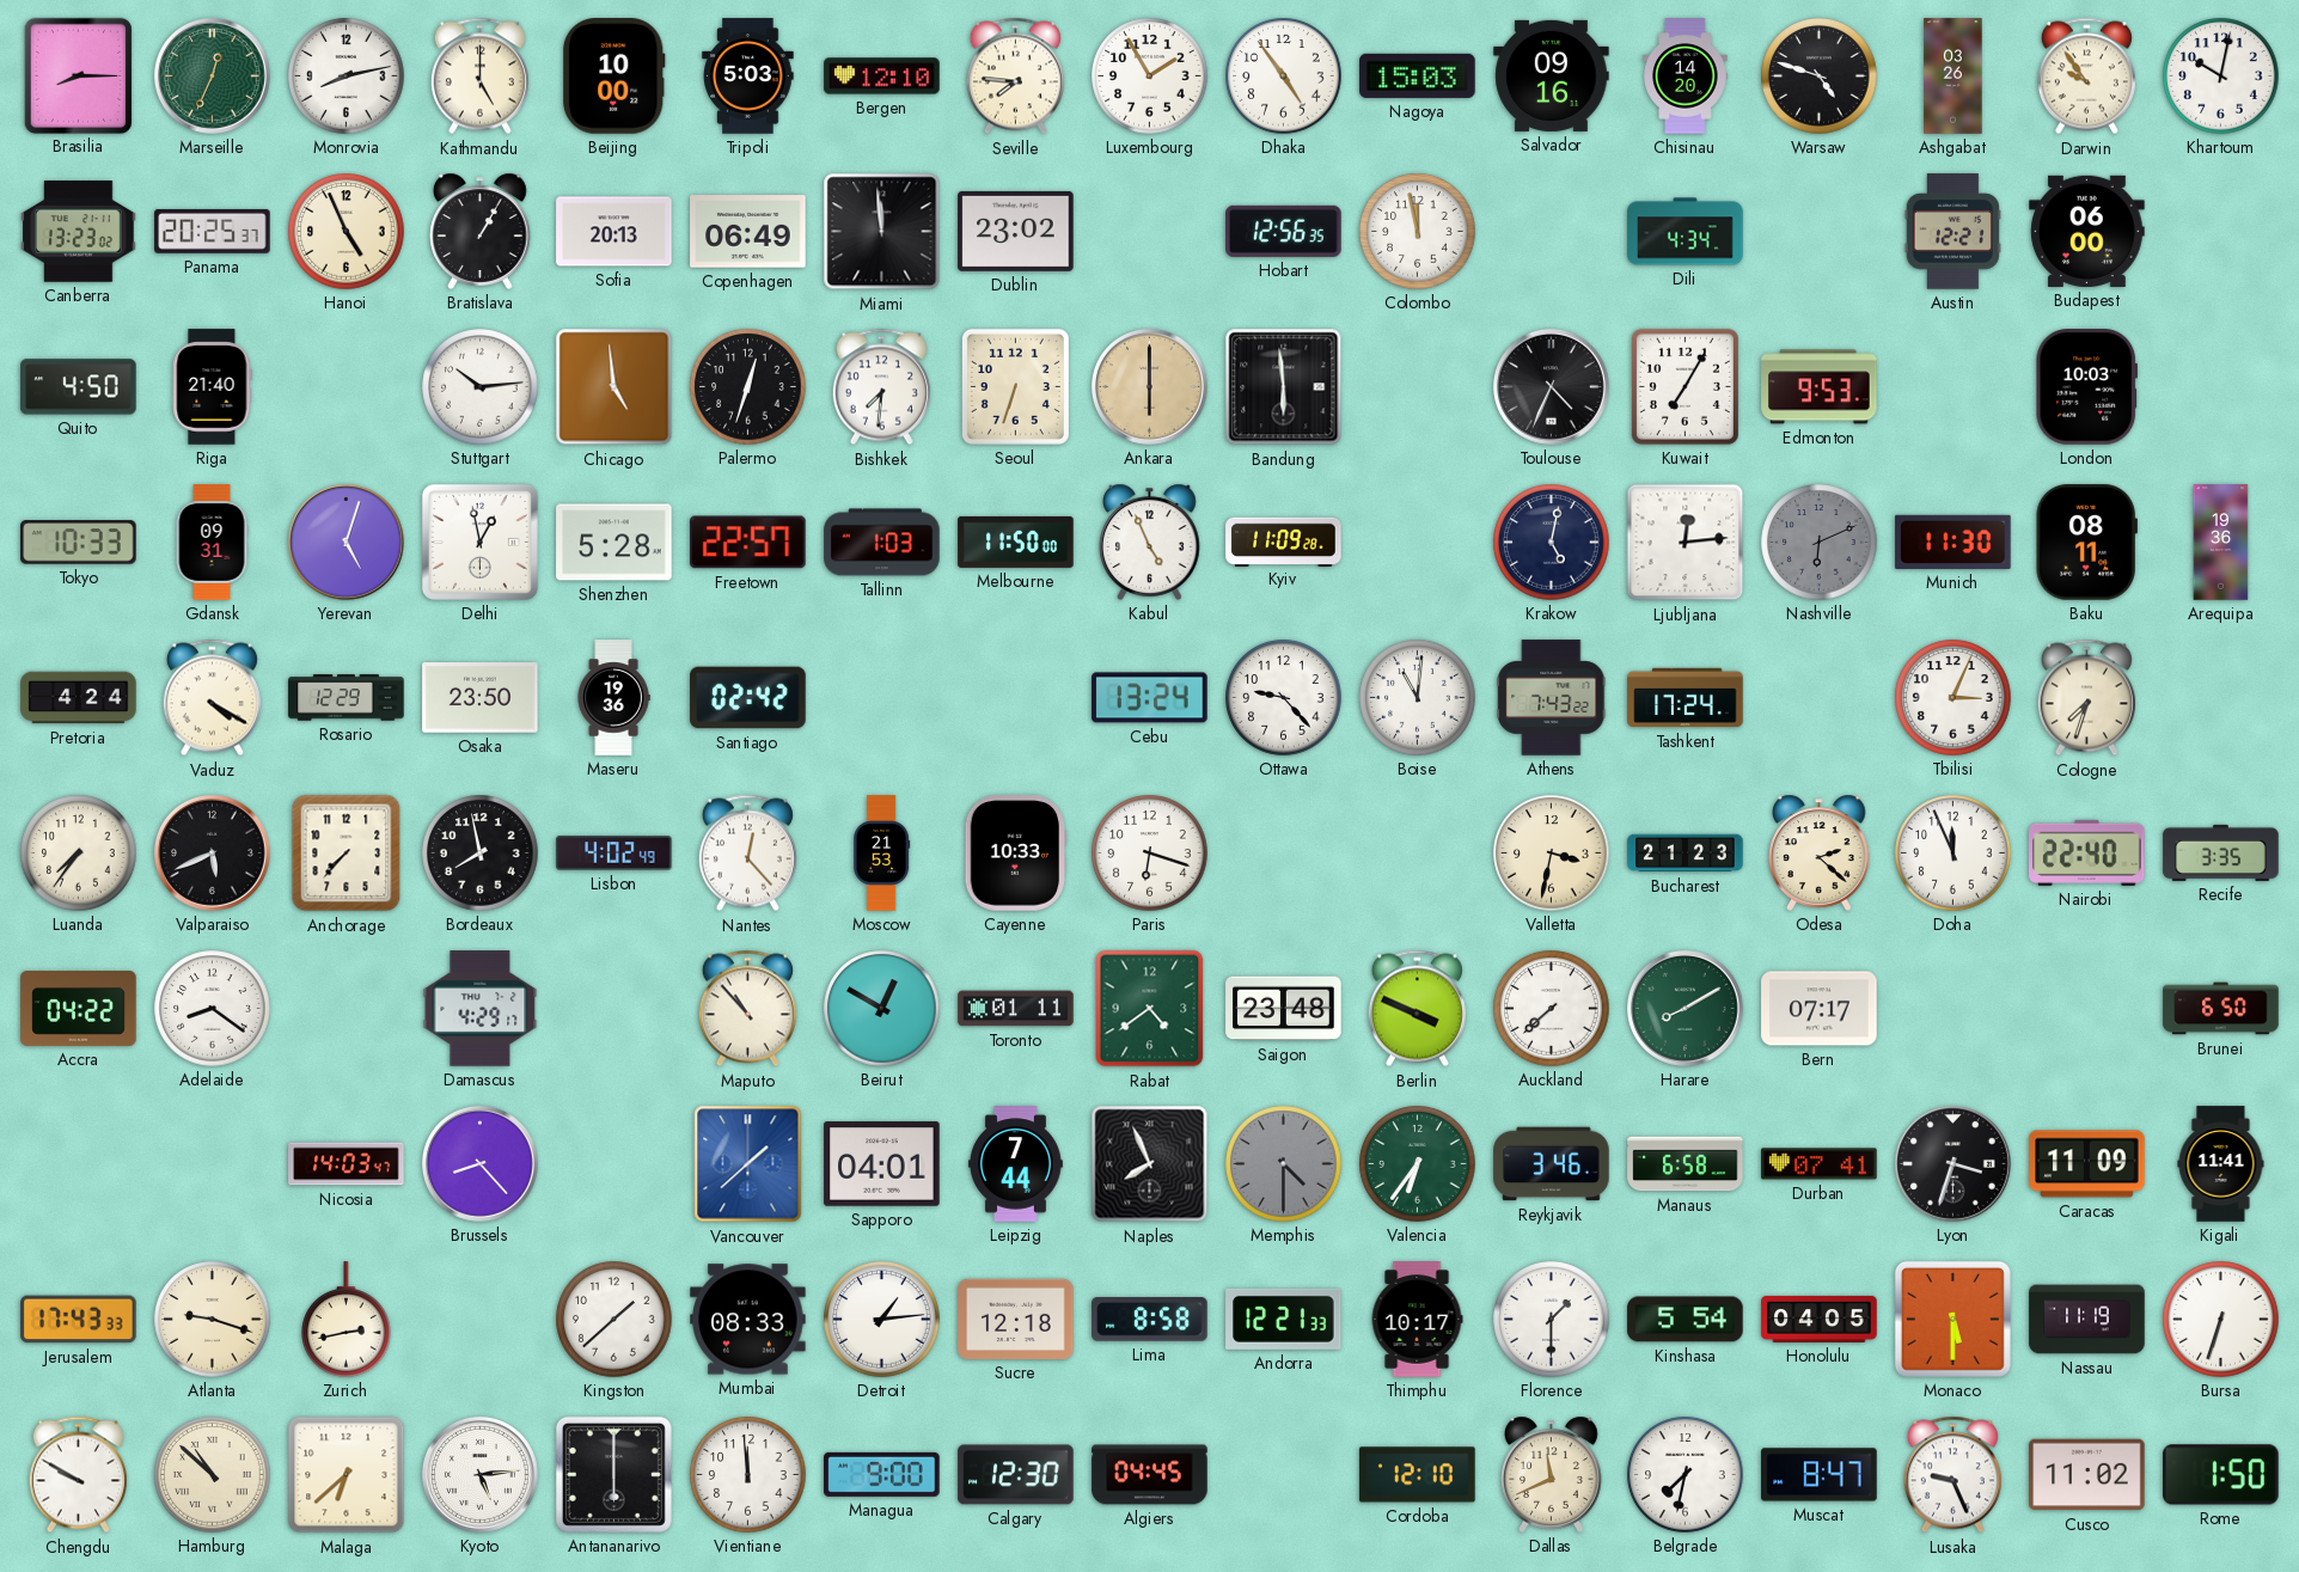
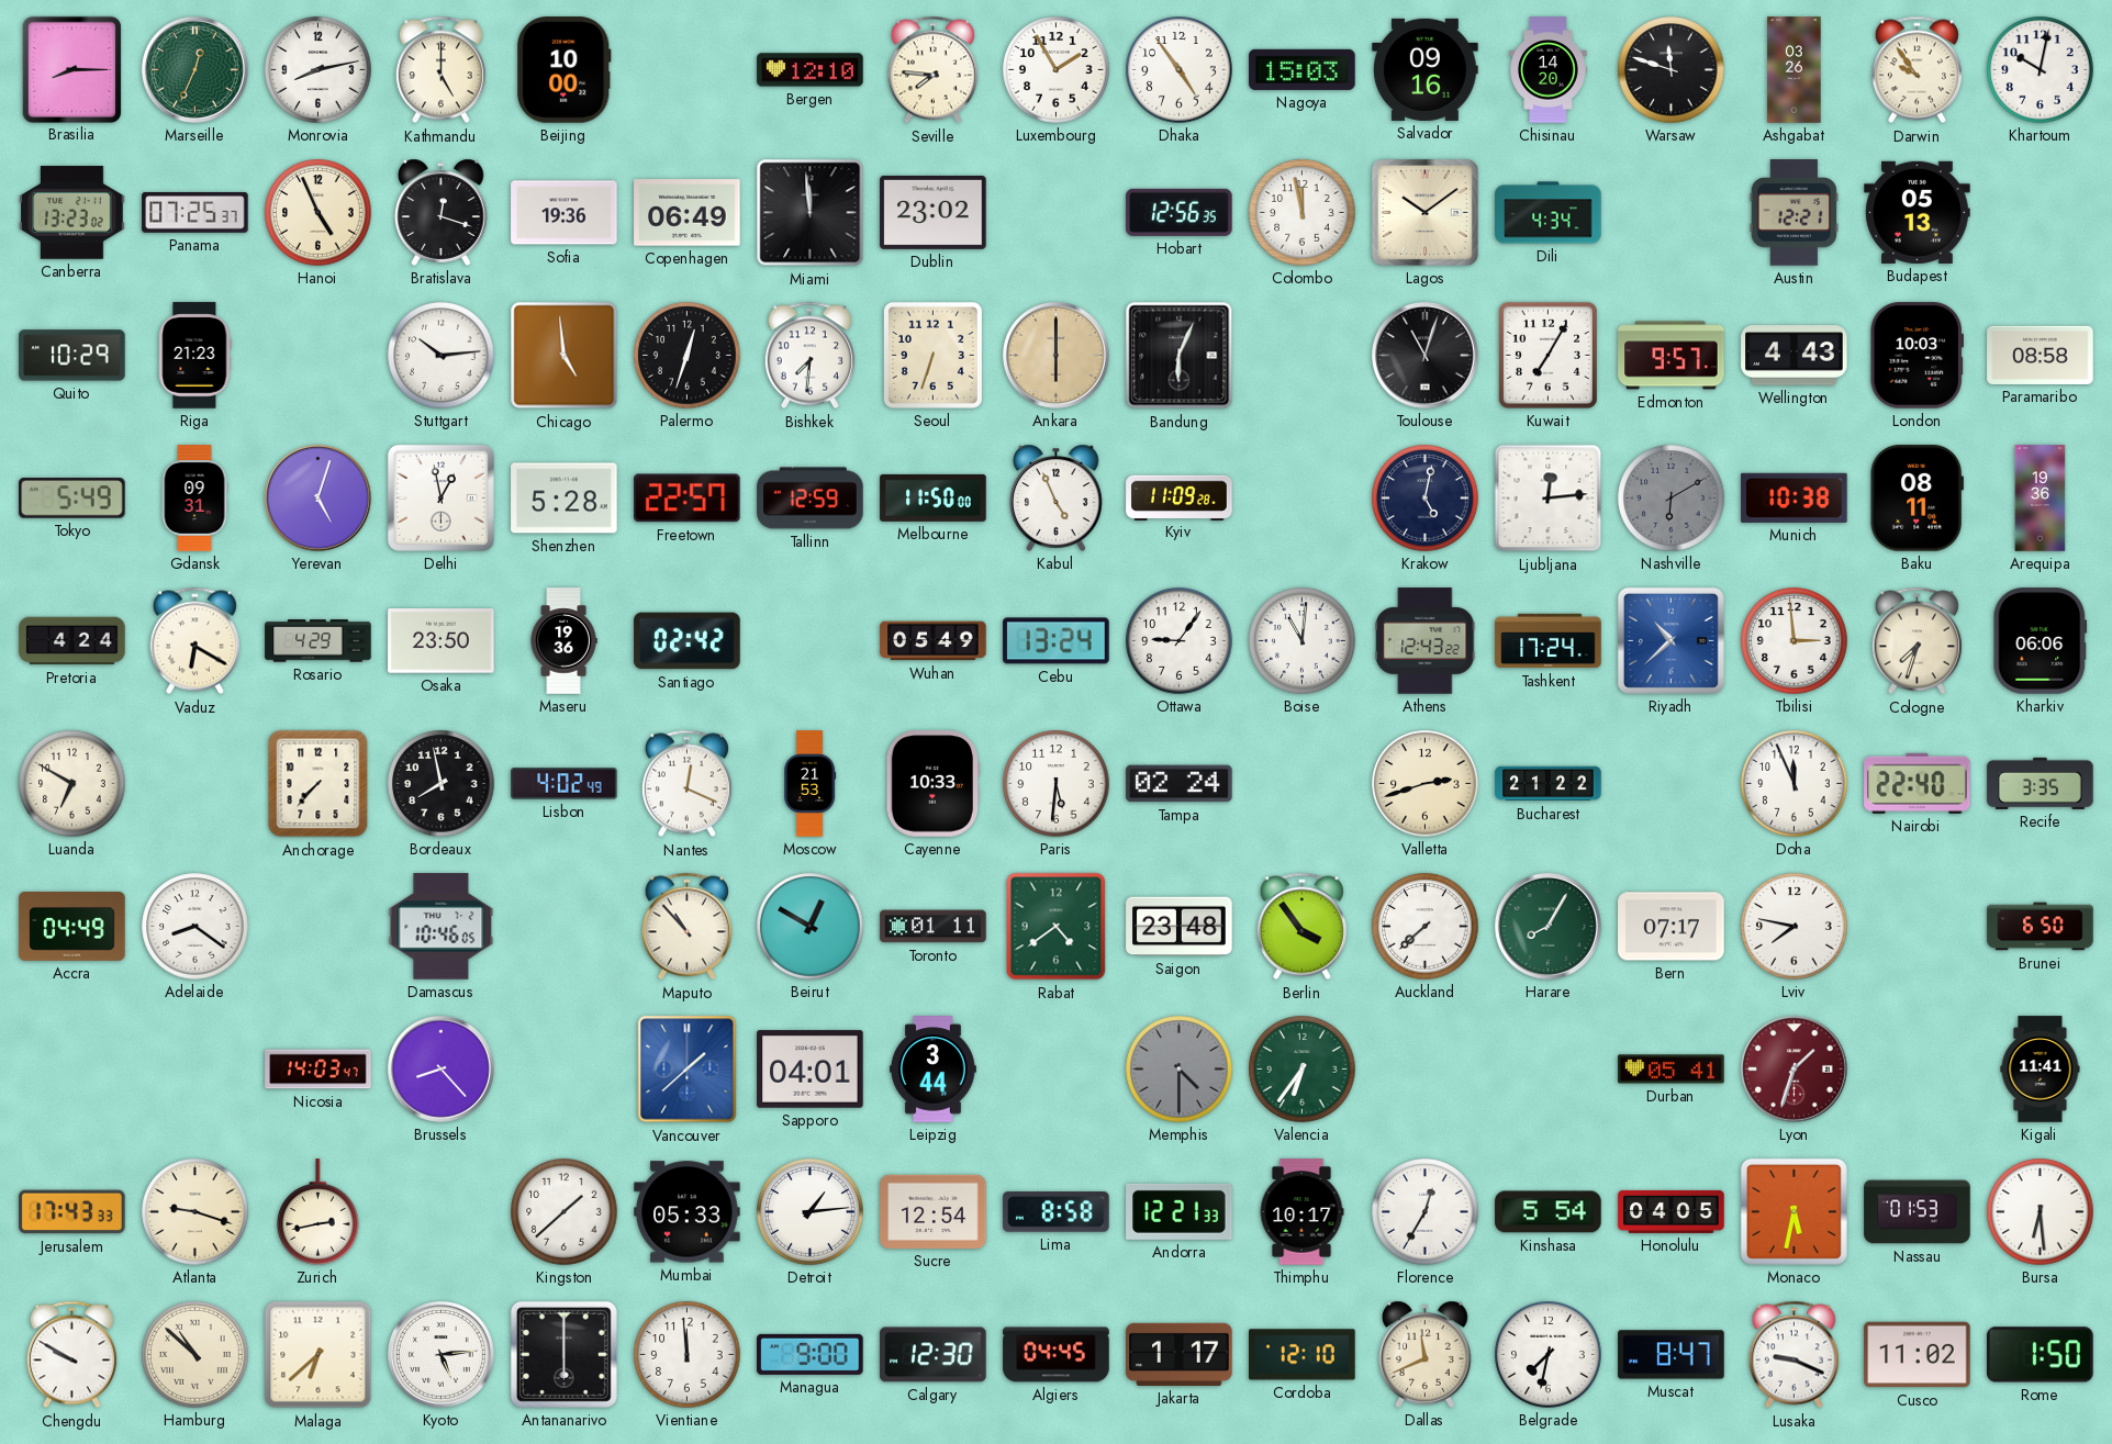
Tripoli: 5:03 -> none
Warsaw: 4:48 -> 11:48
Panama: 20:25 -> 07:25
Bratislava: 1:05 -> 12:18
Sofia: 20:13 -> 19:36
Lagos: none -> 10:09
Budapest: 06:00 -> 05:13
Quito: 4:50 -> 10:29
Riga: 21:40 -> 21:23
Bandung: 5:59 -> 6:04
Toulouse: 4:34 -> 11:03
Edmonton: 9:53 -> 9:57
Wellington: none -> 4:43
Paramaribo: none -> 08:58
Tokyo: 10:33 -> 5:49
Tallinn: 1:03 -> 12:59
Nashville: 6:11 -> 6:10
Munich: 11:30 -> 10:38
Vaduz: 4:20 -> 6:20
Rosario: 12:29 -> 4:29
Wuhan: none -> 05:49
Ottawa: 9:23 -> 9:06
Athens: 7:43 -> 12:43
Riyadh: none -> 10:38
Tbilisi: 3:04 -> 2:59
Kharkiv: none -> 06:06
Luanda: 7:36 -> 6:50
Valparaiso: 5:41 -> none
Nantes: 12:23 -> 12:19
Paris: 6:18 -> 5:31
Tampa: none -> 02:24
Valletta: 3:32 -> 2:42
Bucharest: 21:23 -> 21:22
Odesa: 2:22 -> none
Accra: 04:22 -> 04:49
Damascus: 4:29 -> 10:46
Berlin: 3:49 -> 3:54
Harare: 8:10 -> 8:05
Lviv: none -> 7:47
Leipzig: 7:44 -> 3:44
Naples: 7:56 -> none
Reykjavik: 3:46 -> none
Manaus: 6:58 -> none
Durban: 07:41 -> 05:41
Lyon: 3:33 -> 1:33
Lyon dial: black -> burgundy
Caracas: 11:09 -> none
Mumbai: 08:33 -> 05:33
Sucre: 12:18 -> 12:54
Florence: 1:30 -> 12:35
Monaco: 5:30 -> 5:32
Nassau: 11:19 -> 01:53
Bursa: 6:33 -> 6:29
Jakarta: none -> 1:17
Lusaka: 9:26 -> 9:19
